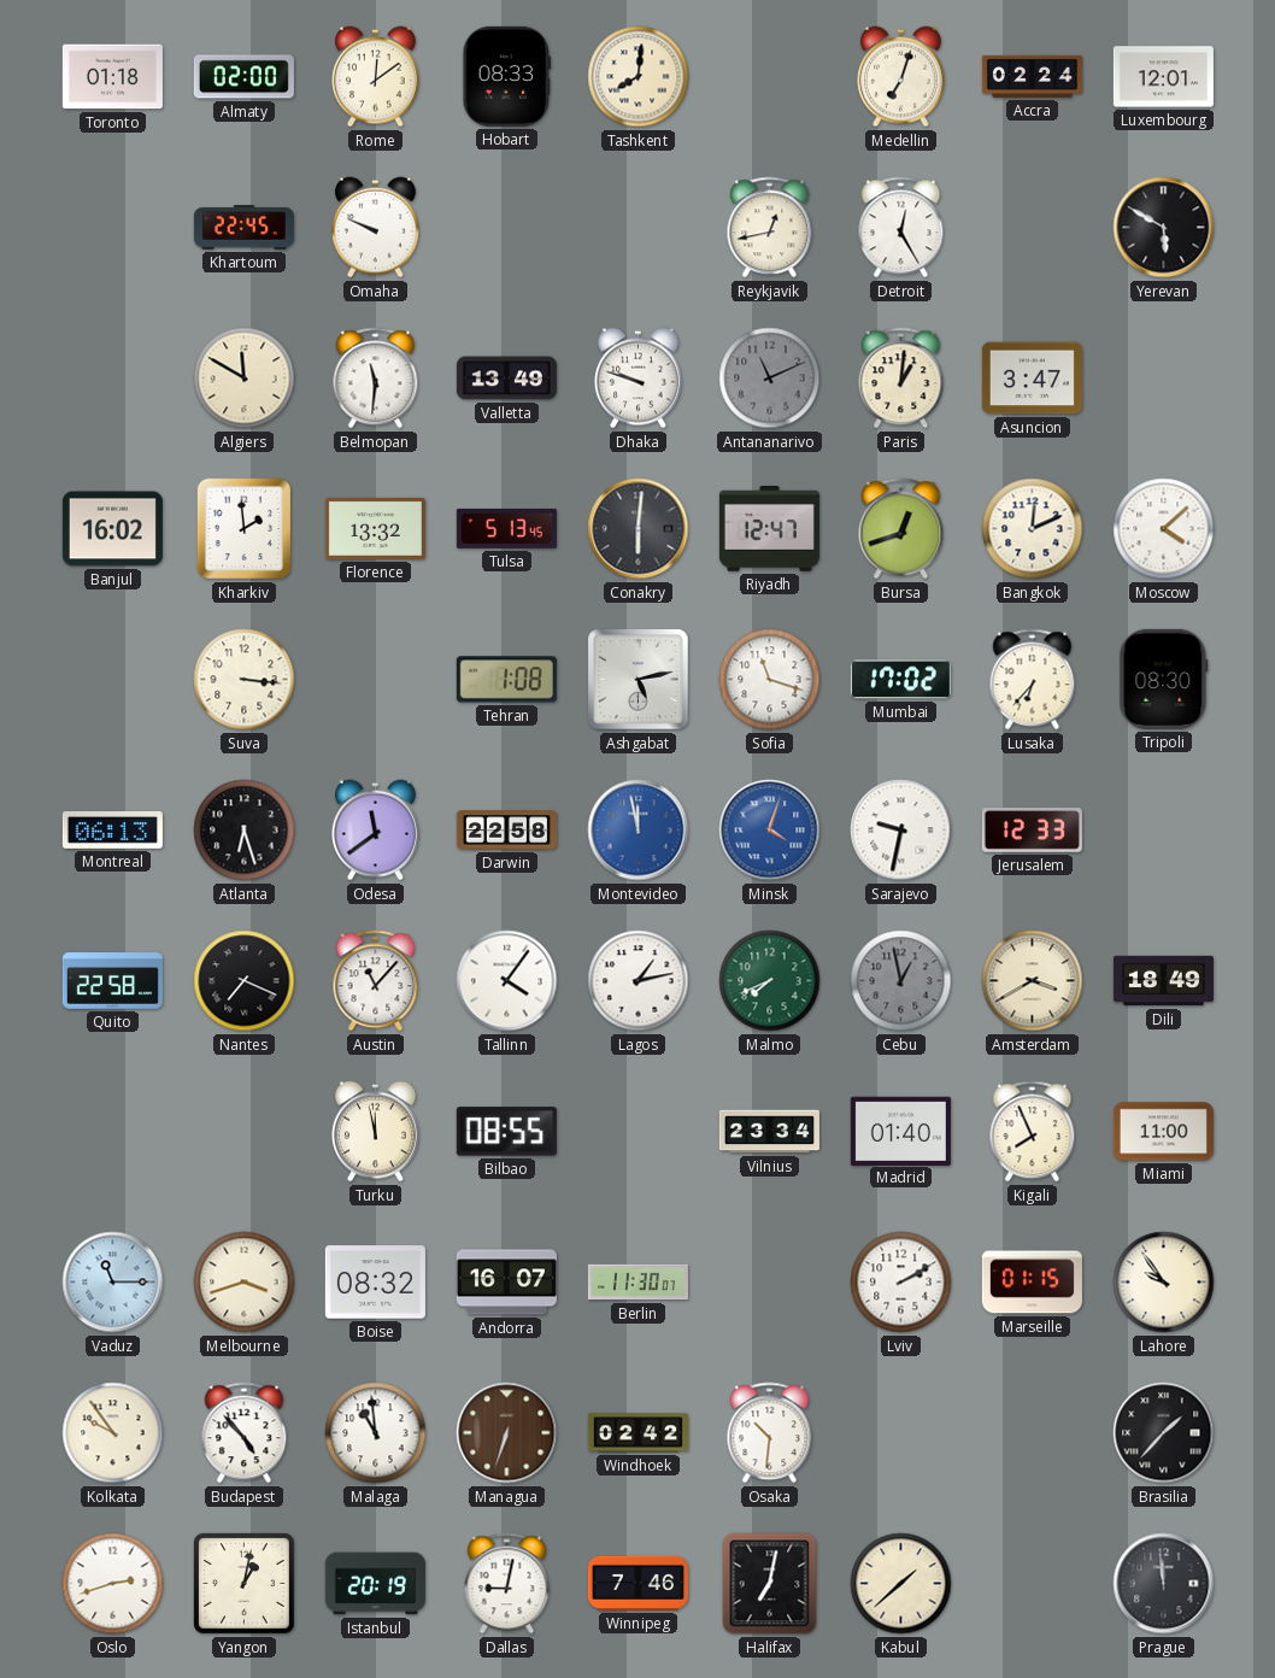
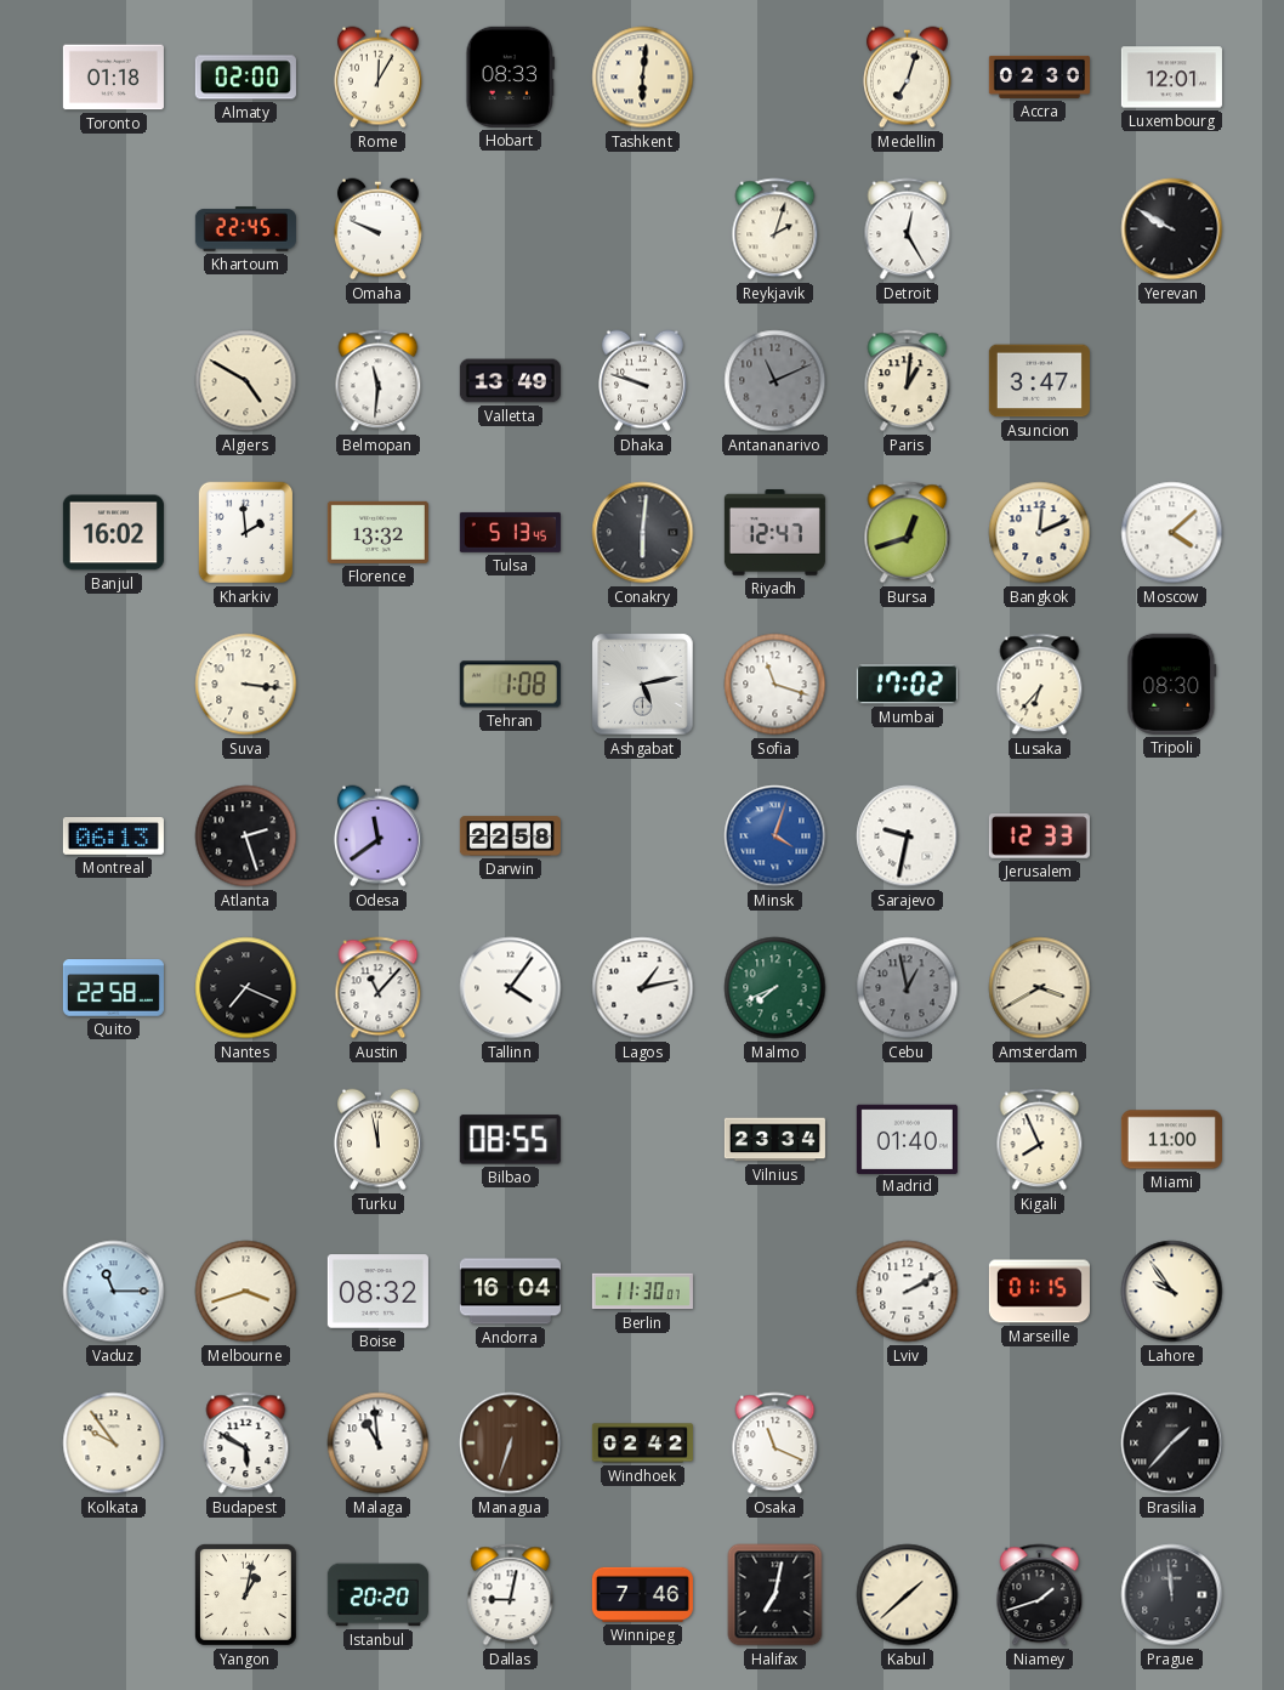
Rome: 12:09 -> 12:05
Tashkent: 8:01 -> 6:01
Accra: 02:24 -> 02:30
Reykjavik: 12:43 -> 2:03
Yerevan: 5:50 -> 9:50
Algiers: 11:50 -> 4:50
Atlanta: 6:27 -> 2:27
Montevideo: 11:58 -> none
Dili: 18:49 -> none
Andorra: 16:07 -> 16:04
Budapest: 4:53 -> 5:50
Osaka: 10:31 -> 11:19
Oslo: 2:42 -> none
Istanbul: 20:19 -> 20:20
Niamey: none -> 1:42
